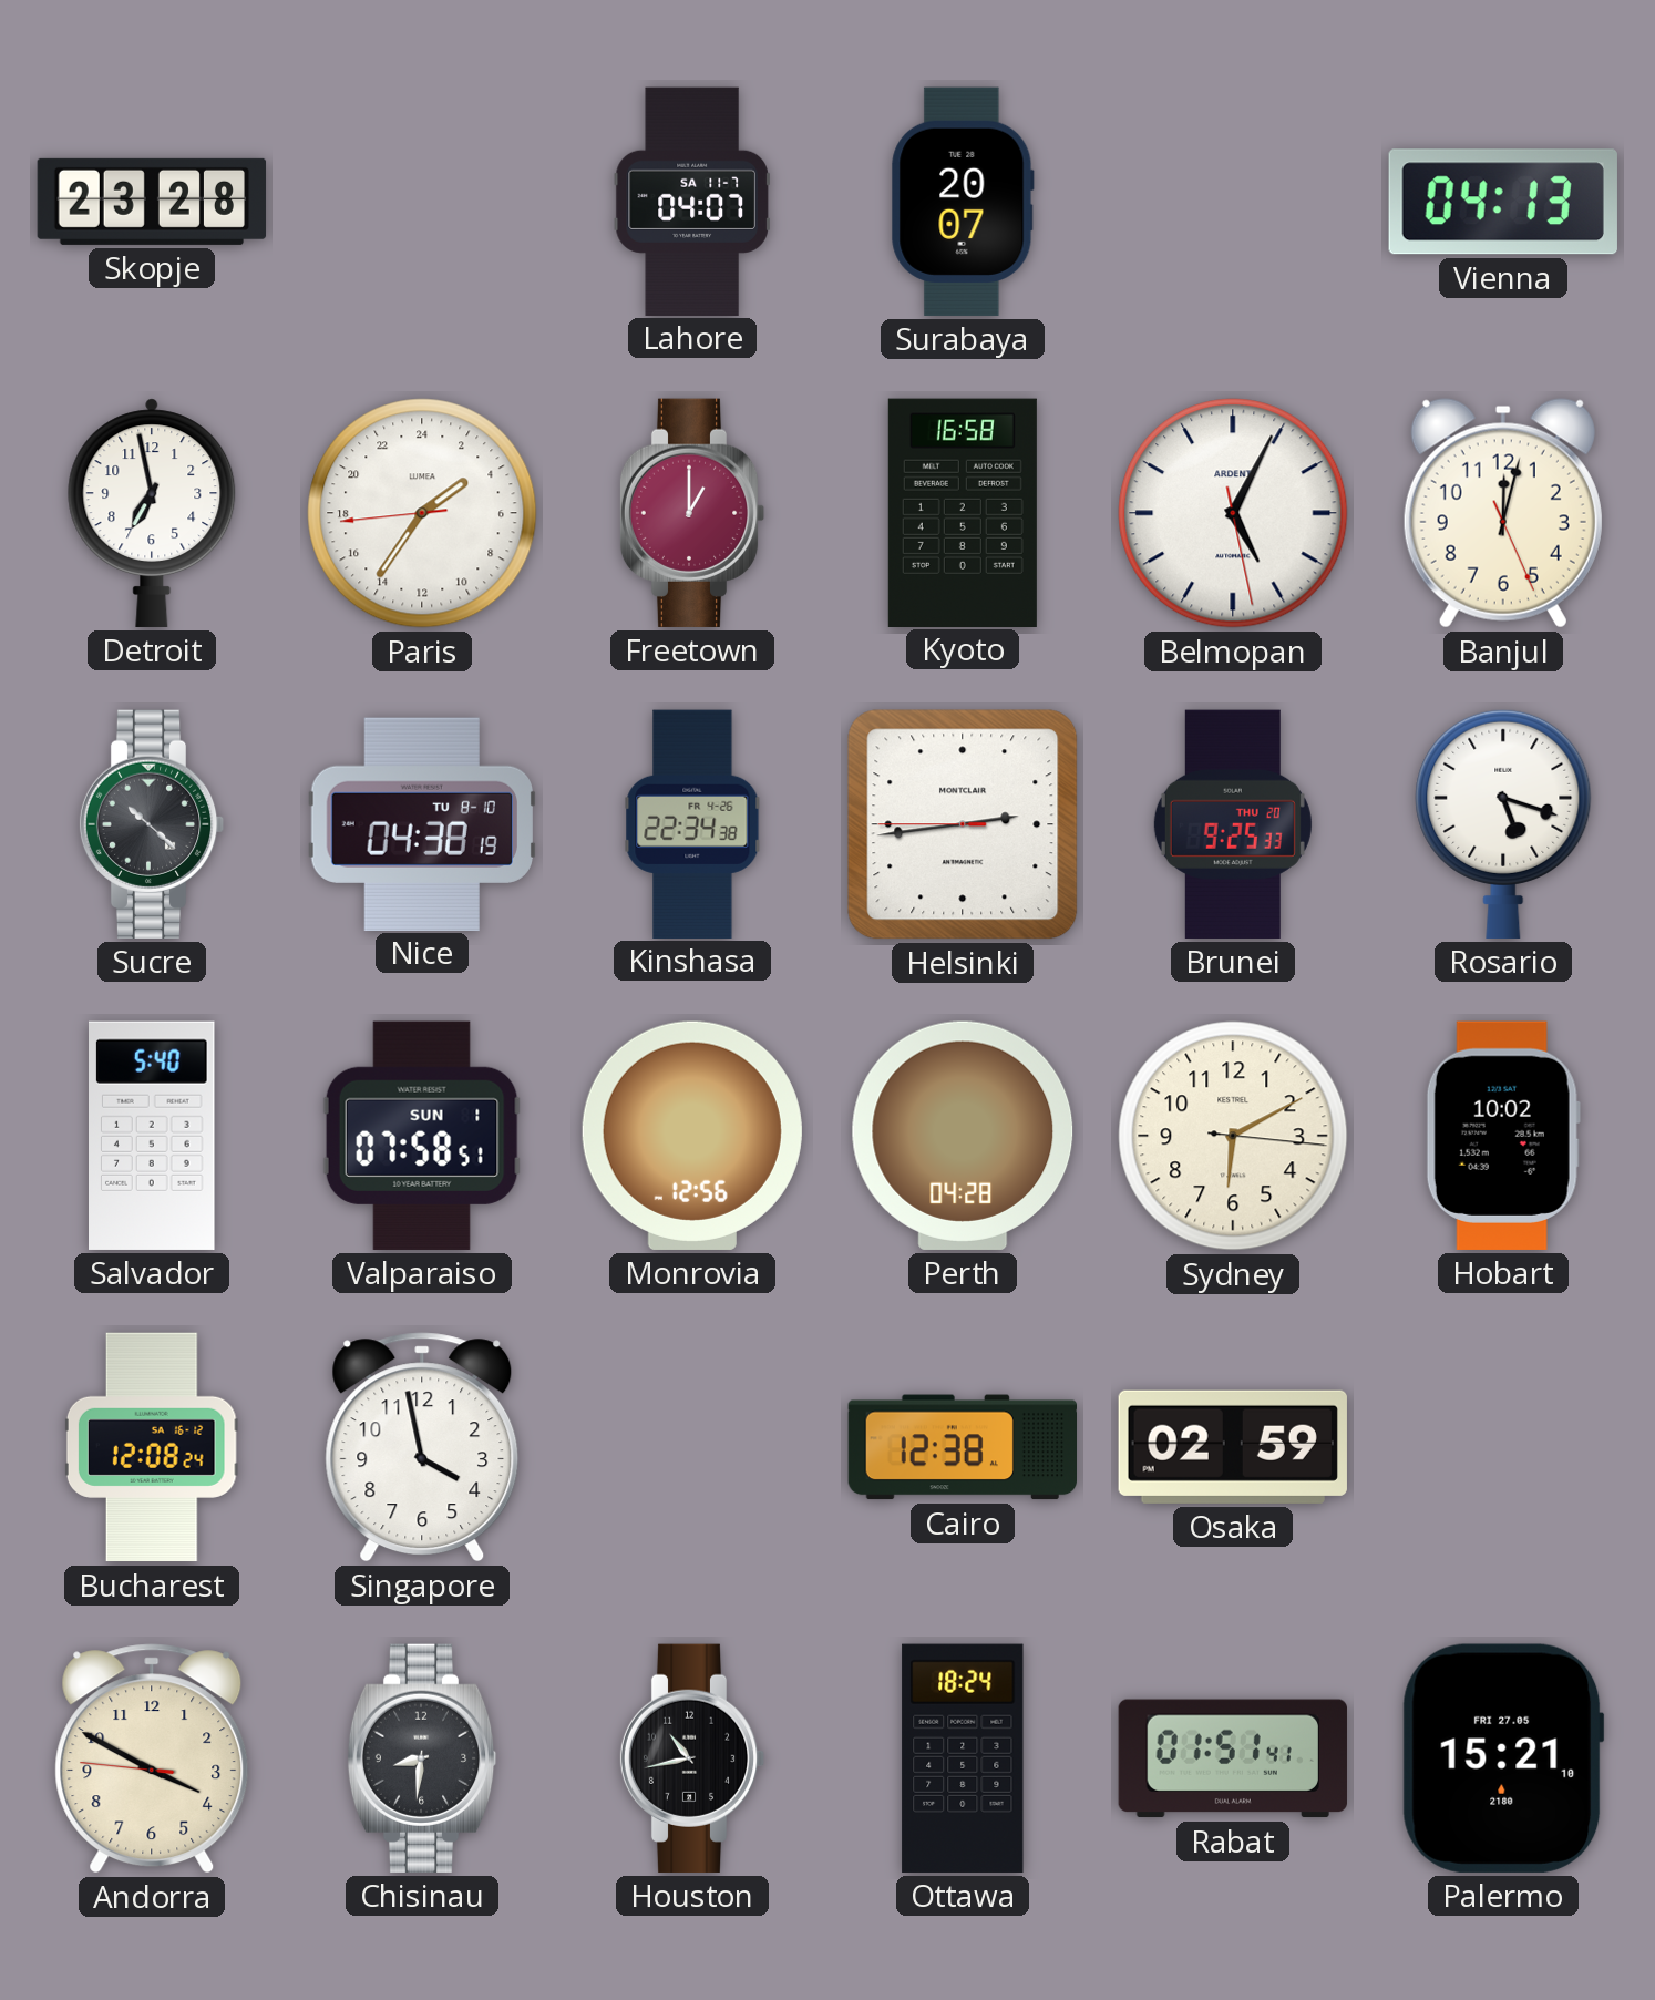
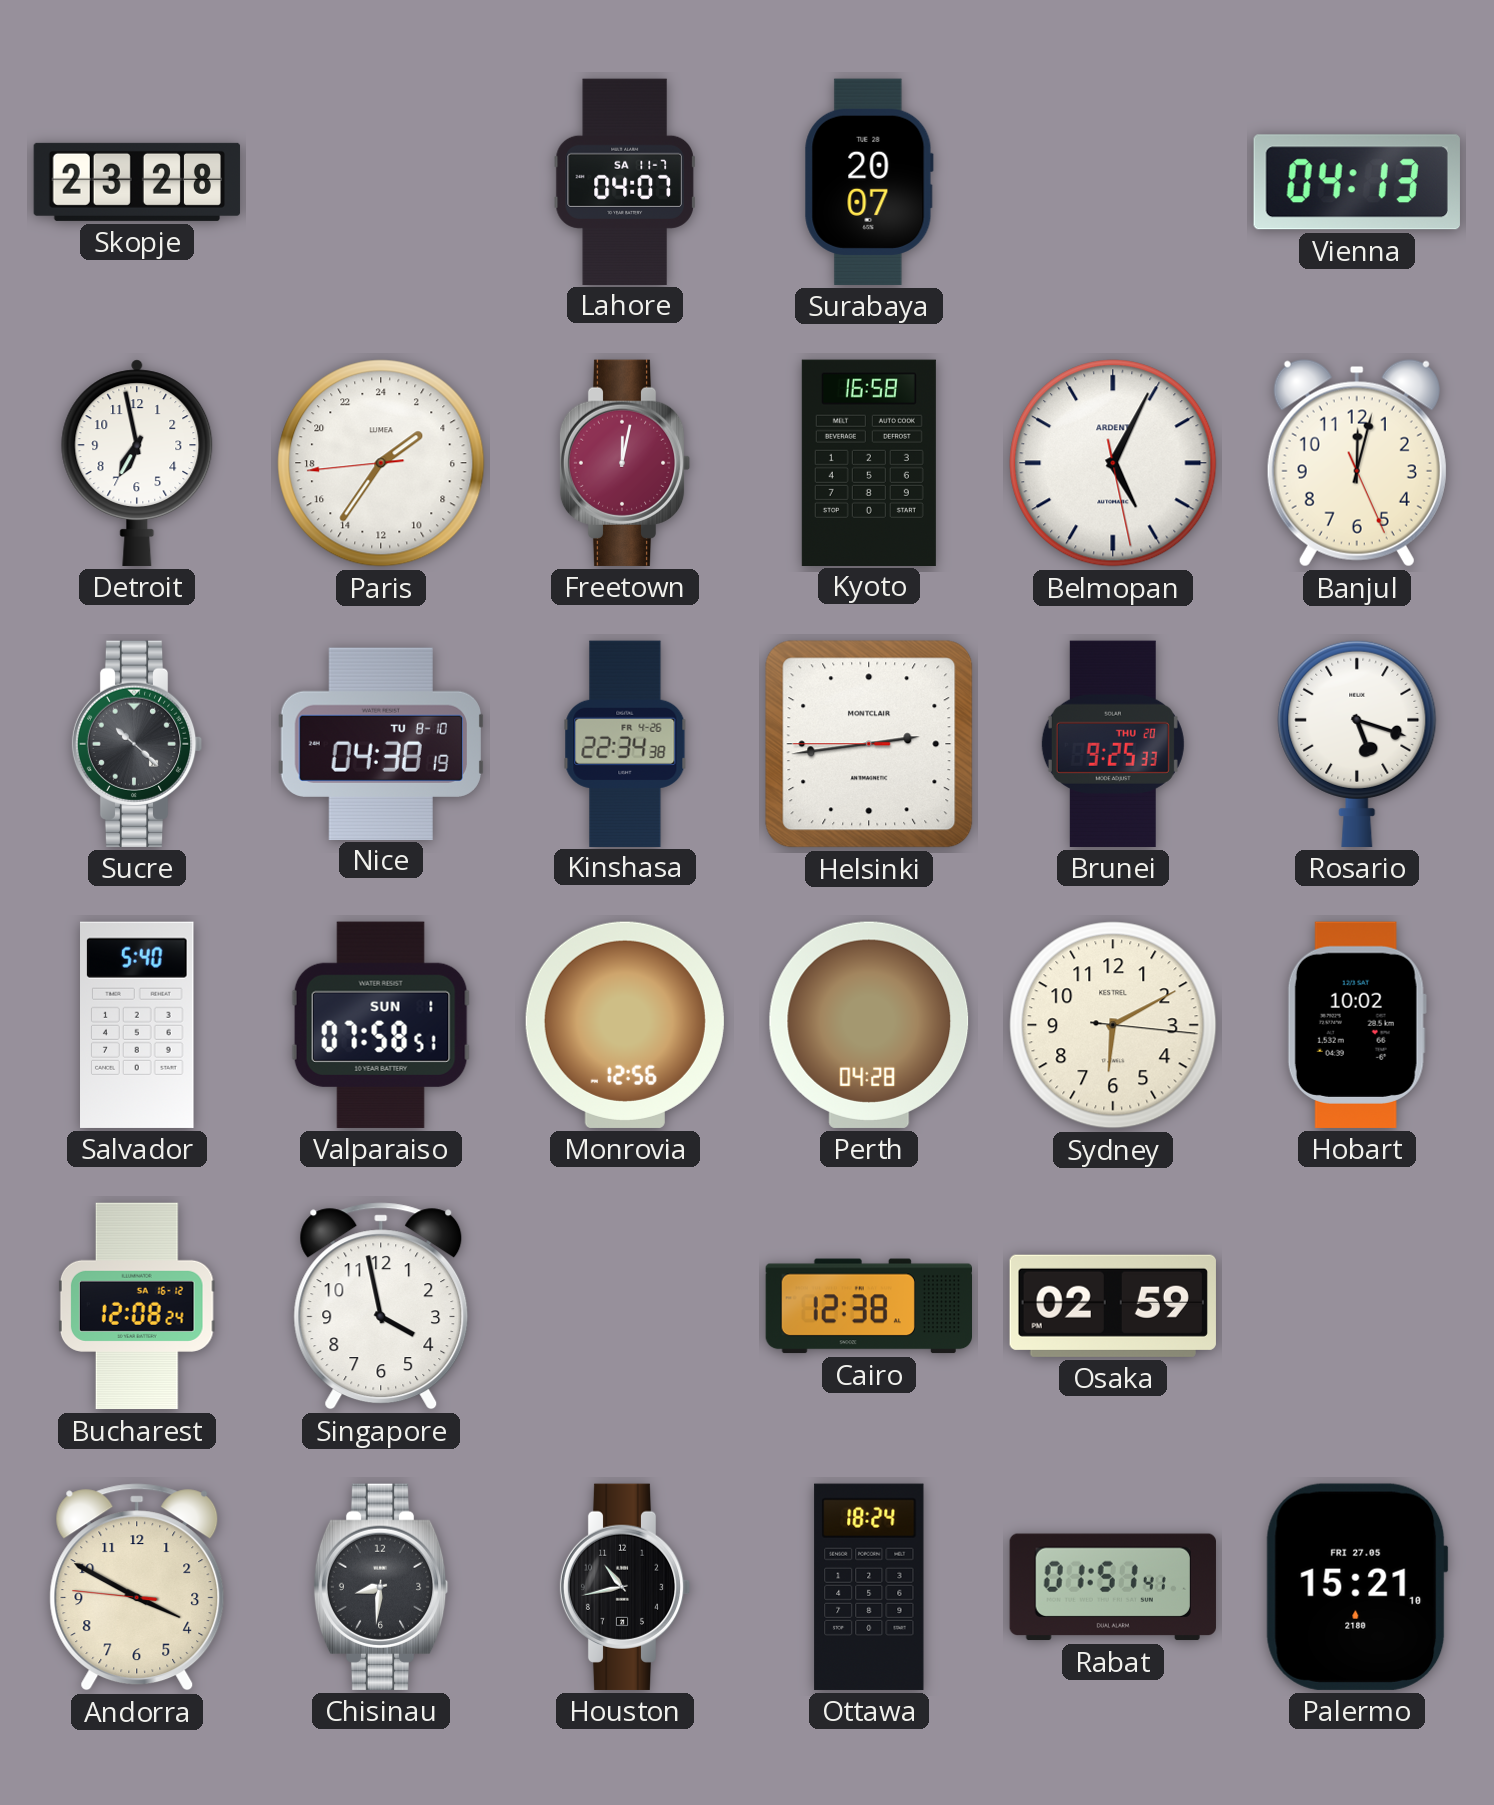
Freetown: 1:00 -> 12:02
